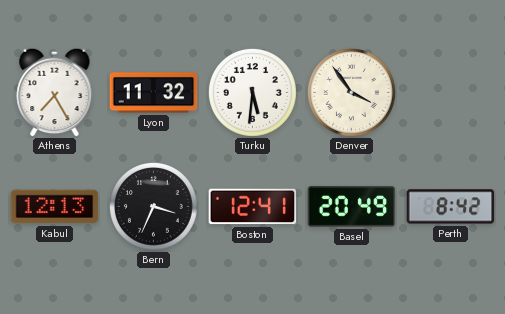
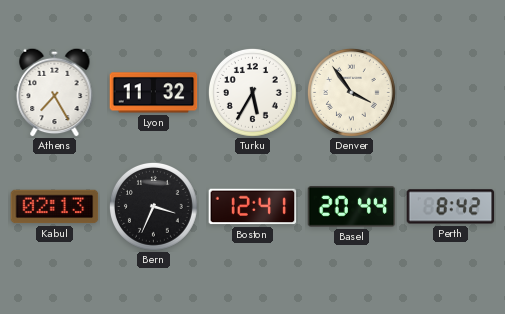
Turku: 5:31 -> 5:35
Kabul: 12:13 -> 02:13
Basel: 20:49 -> 20:44
